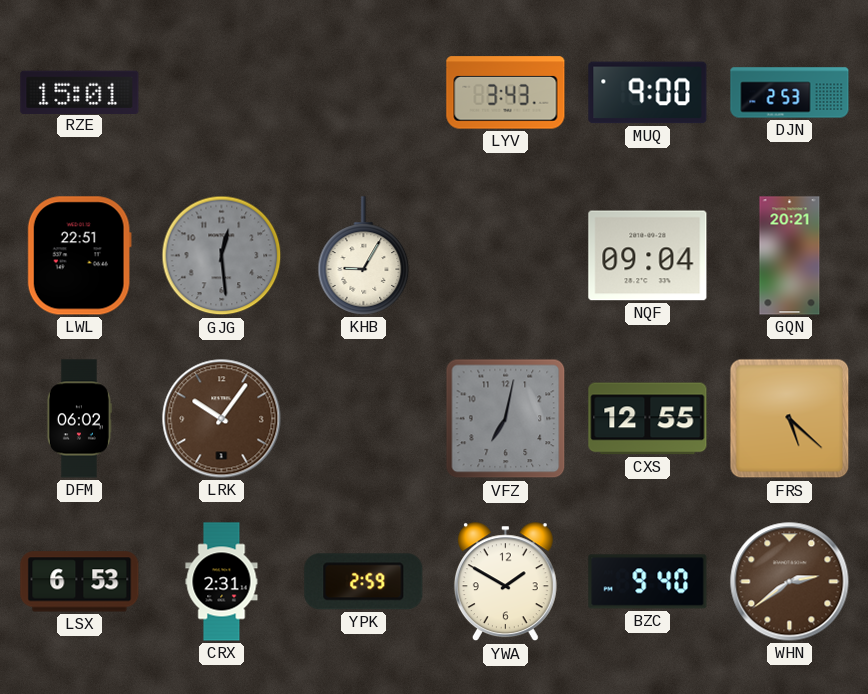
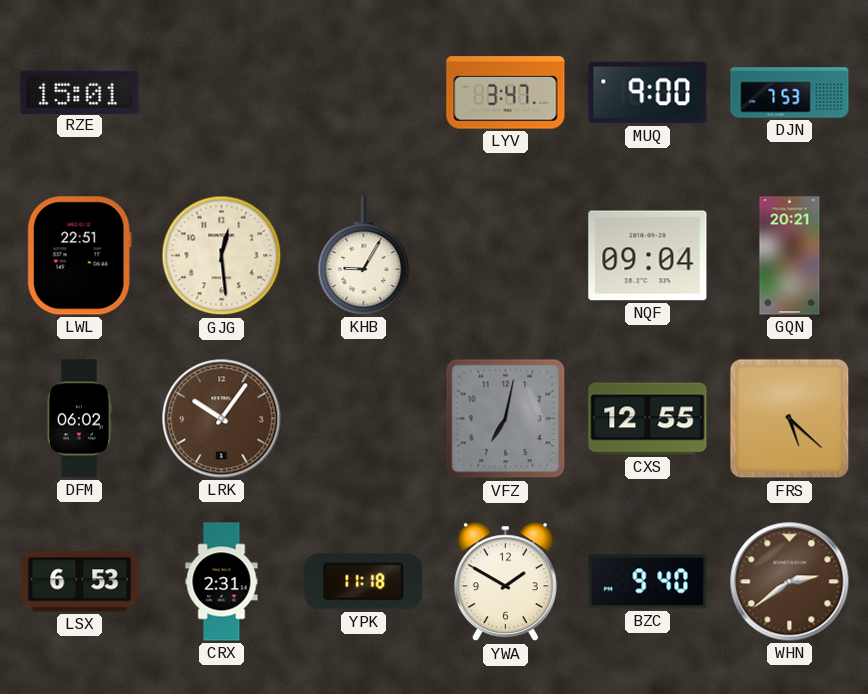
LYV: 3:43 -> 3:47
DJN: 2:53 -> 7:53
GJG dial: grey -> cream
YPK: 2:59 -> 11:18
